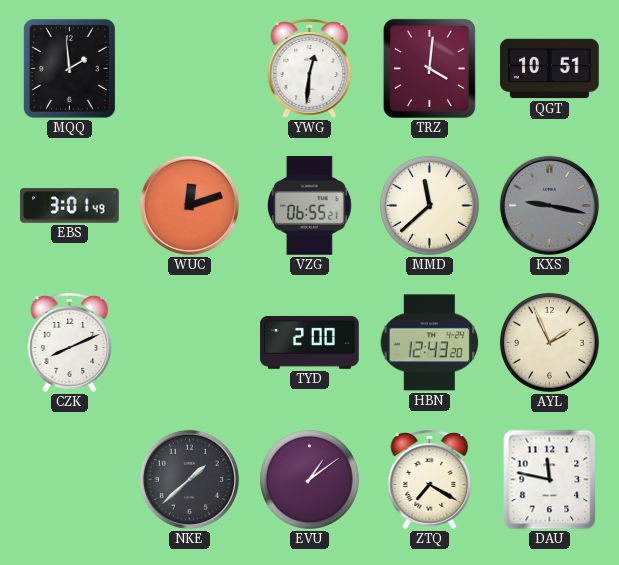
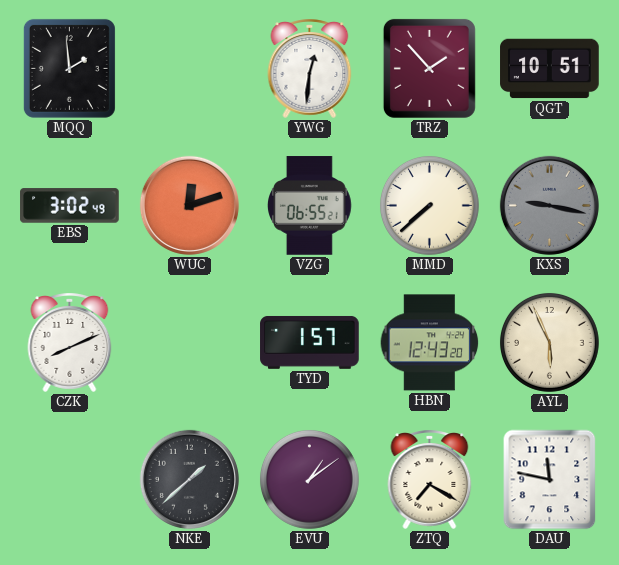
TRZ: 4:01 -> 1:53
EBS: 3:01 -> 3:02
MMD: 11:38 -> 7:38
TYD: 2:00 -> 1:57
AYL: 1:56 -> 5:56
